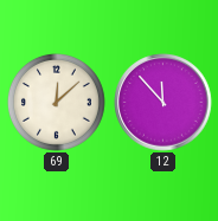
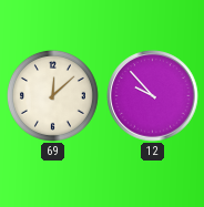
12: 11:53 -> 9:53
